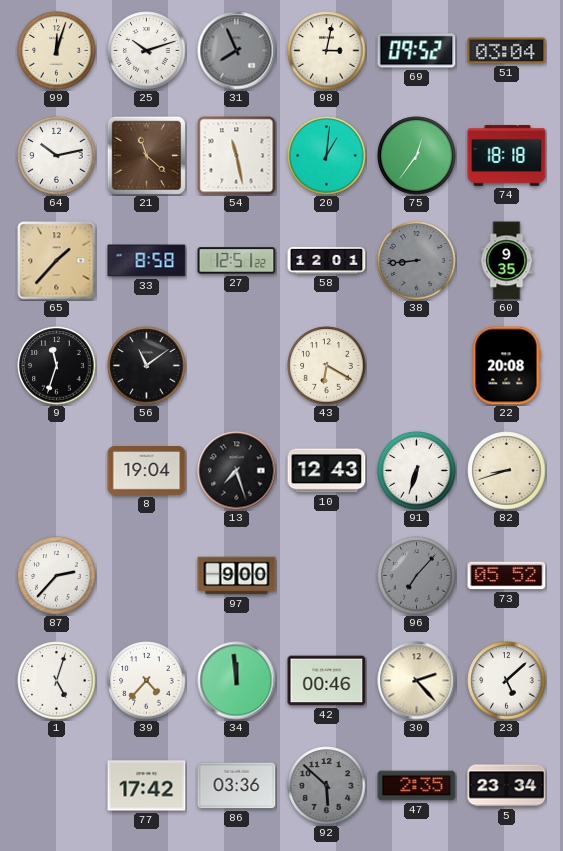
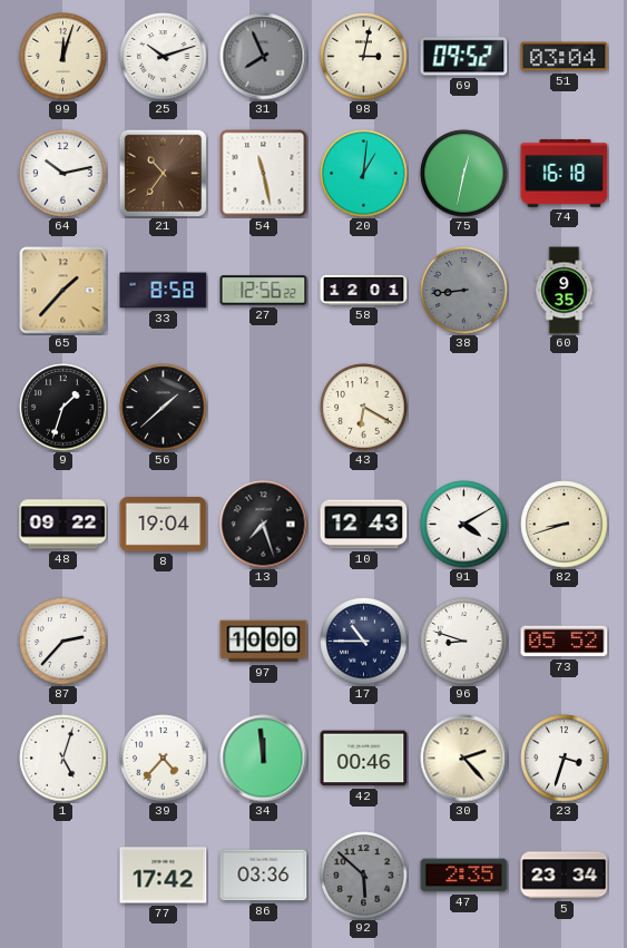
21: 11:22 -> 10:36
75: 12:36 -> 12:32
74: 18:18 -> 16:18
27: 12:51 -> 12:56
9: 11:33 -> 1:33
56: 11:09 -> 1:38
22: 20:08 -> none
48: none -> 09:22
91: 6:33 -> 4:10
97: 9:00 -> 10:00
17: none -> 10:45
96: 7:07 -> 8:48
96 dial: grey -> white
23: 5:08 -> 3:33
